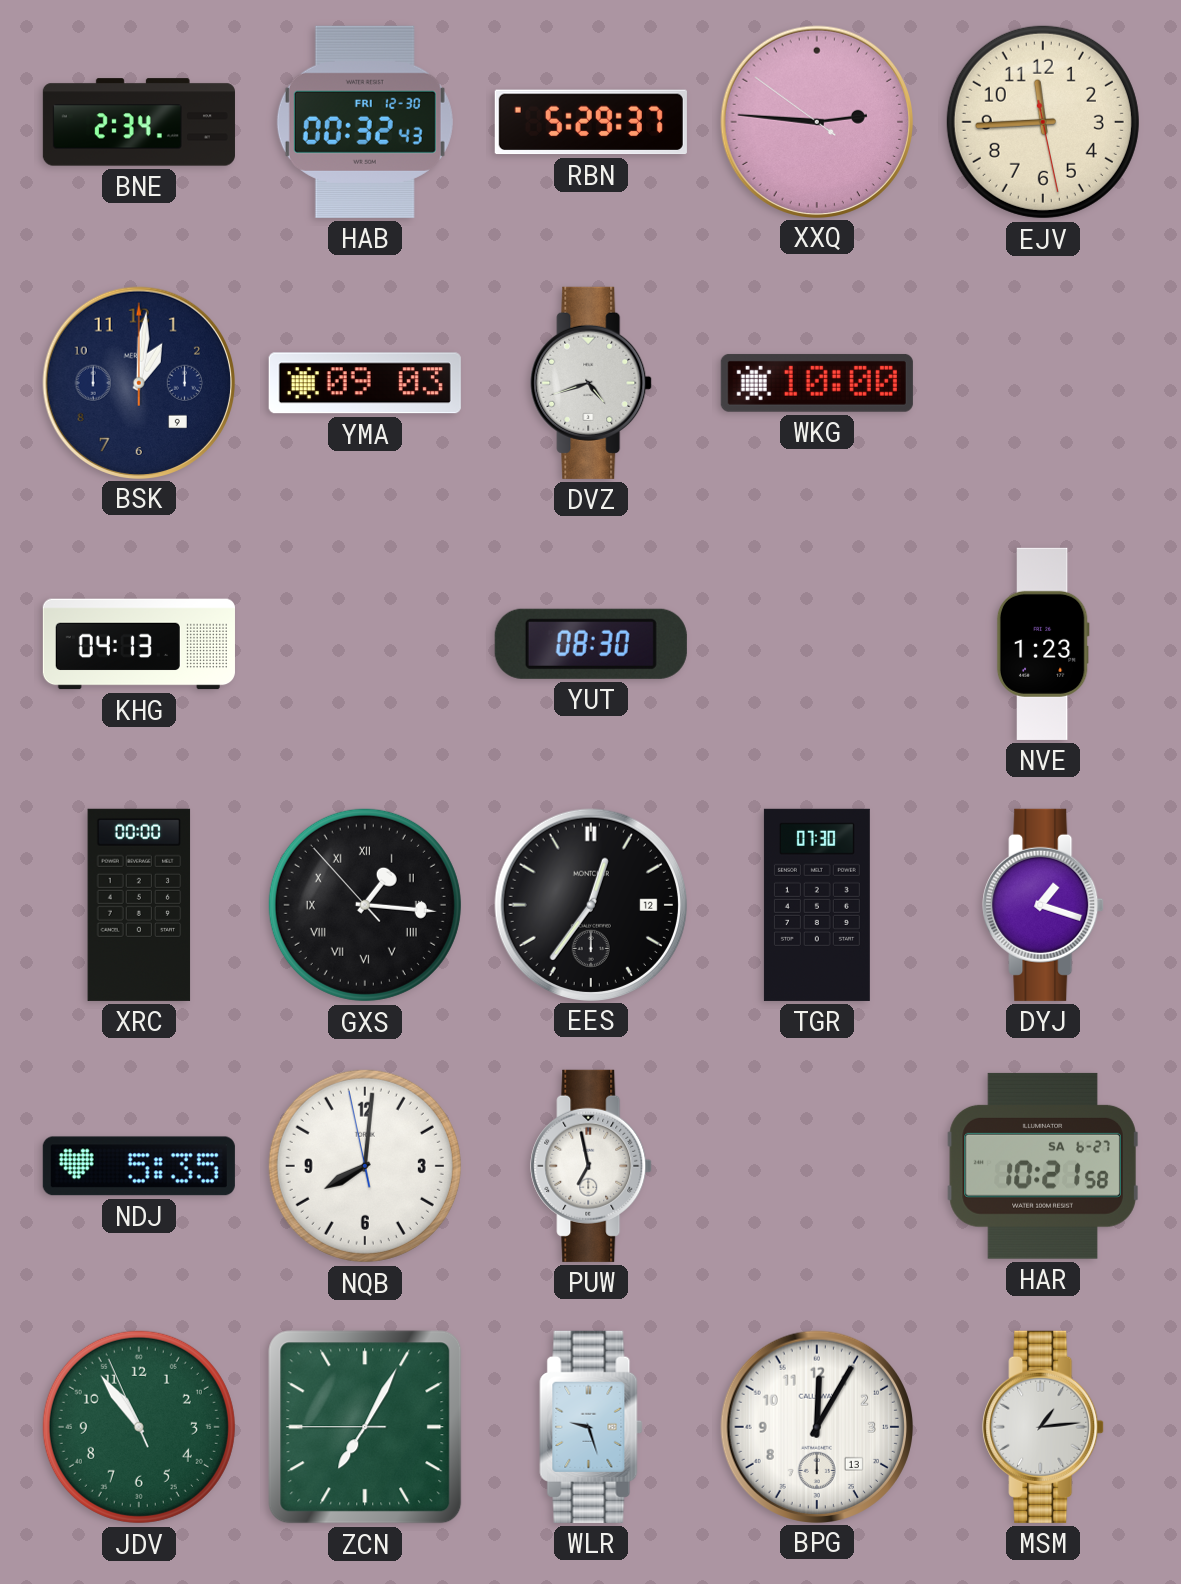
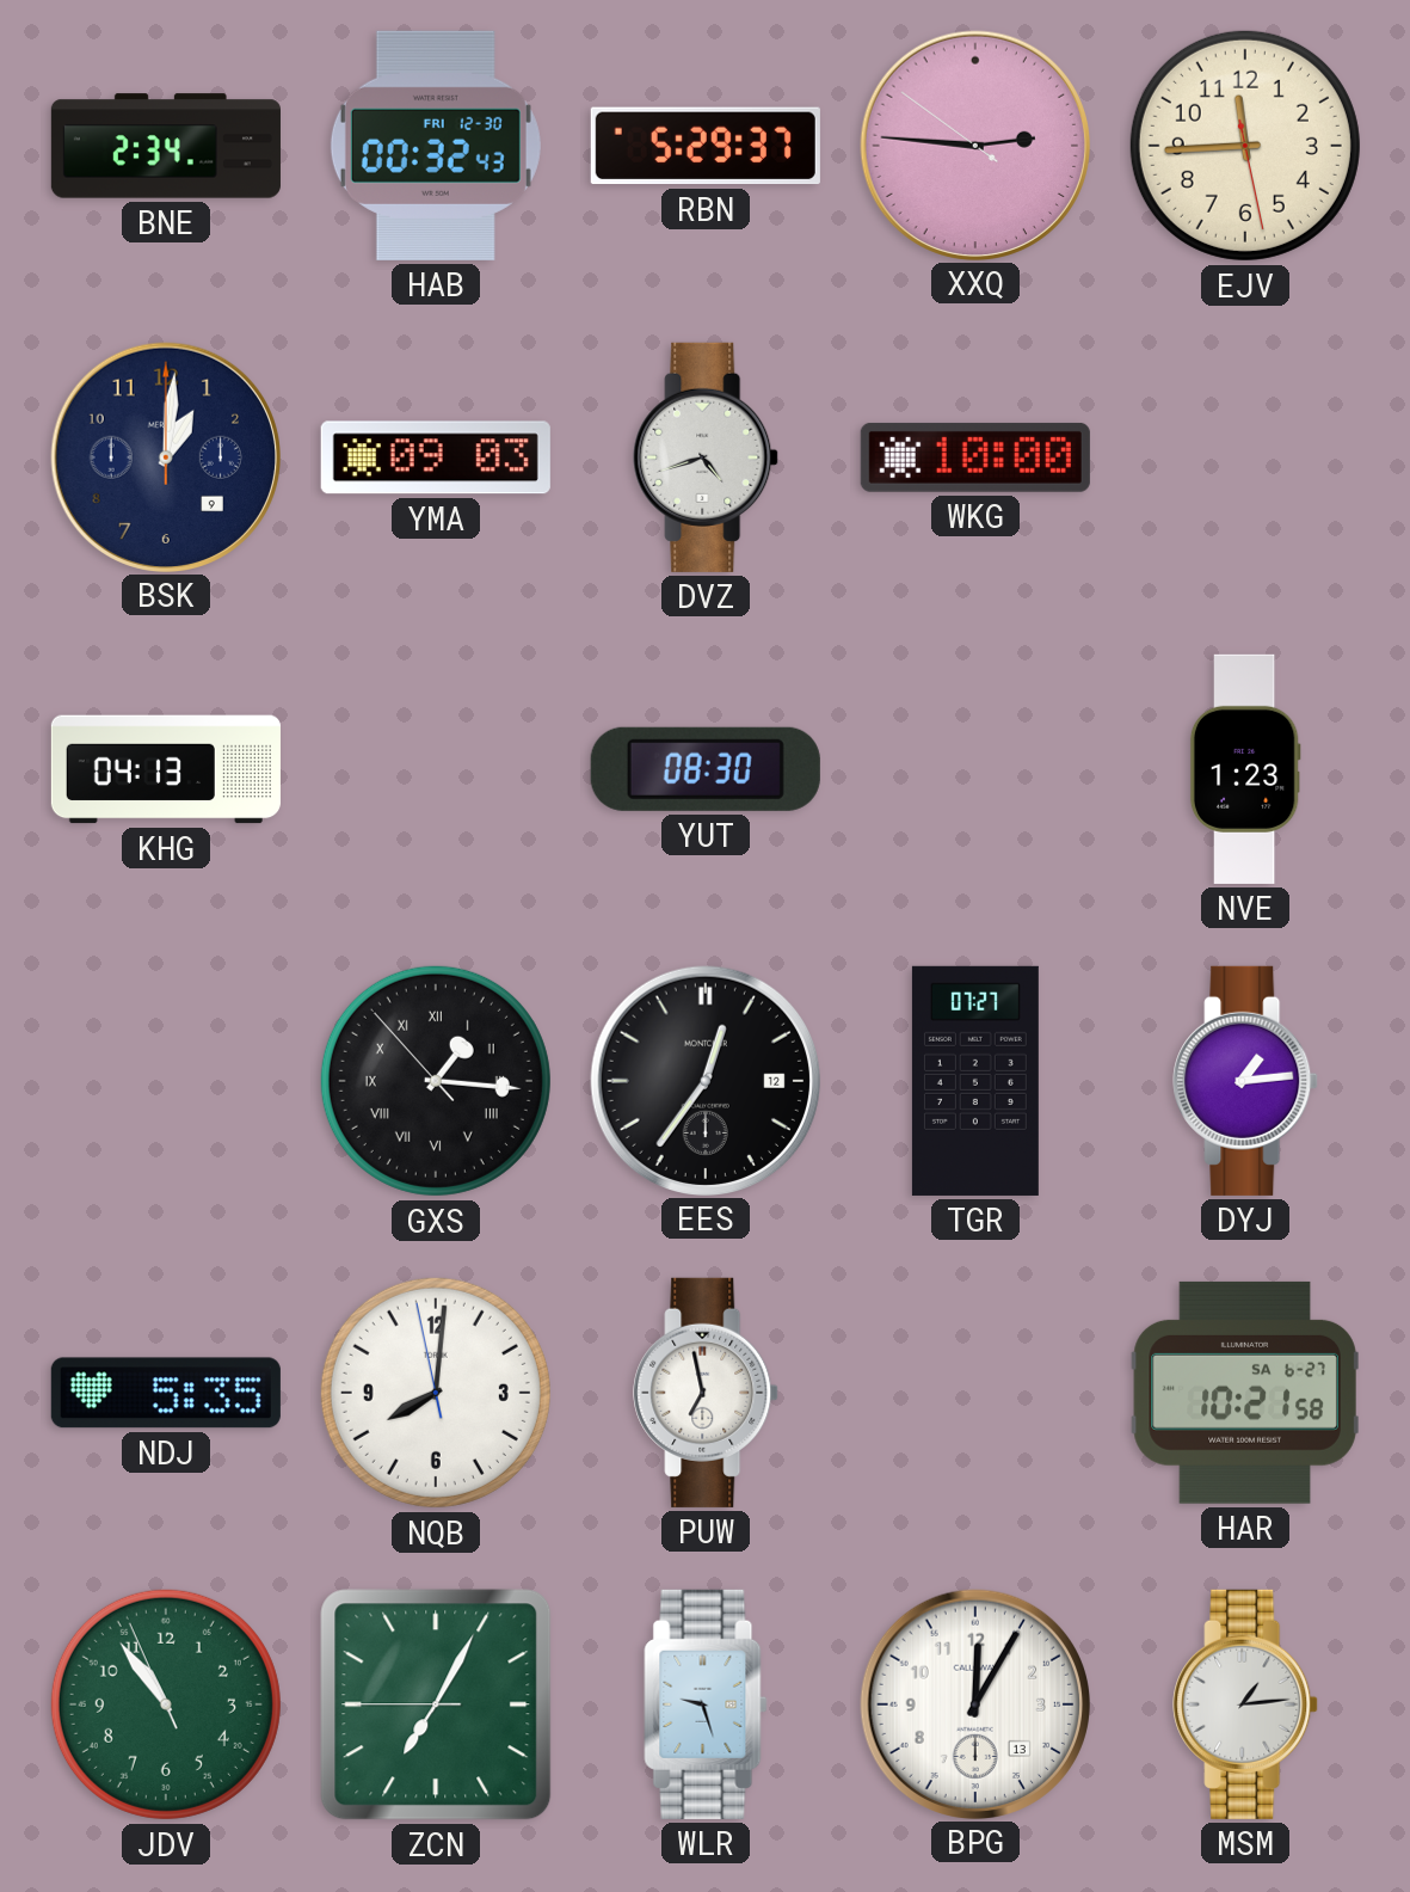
XRC: 00:00 -> none
TGR: 07:30 -> 07:27
DYJ: 1:18 -> 1:14
